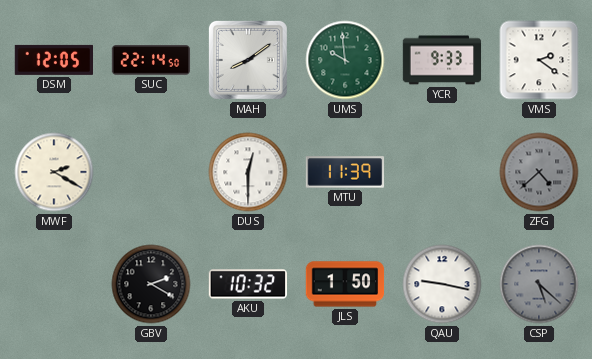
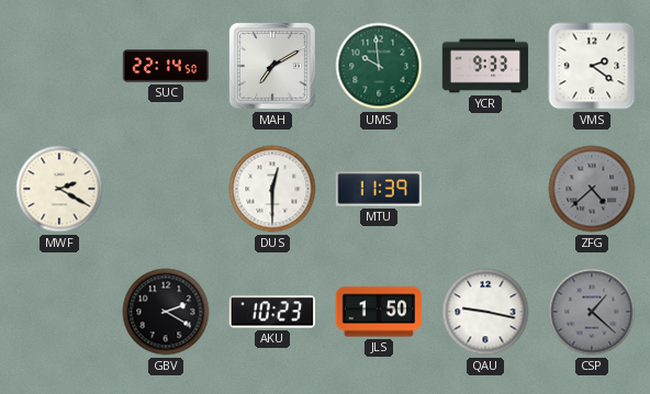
DSM: 12:05 -> none
MAH: 8:09 -> 7:10
AKU: 10:32 -> 10:23
CSP: 5:22 -> 1:22
